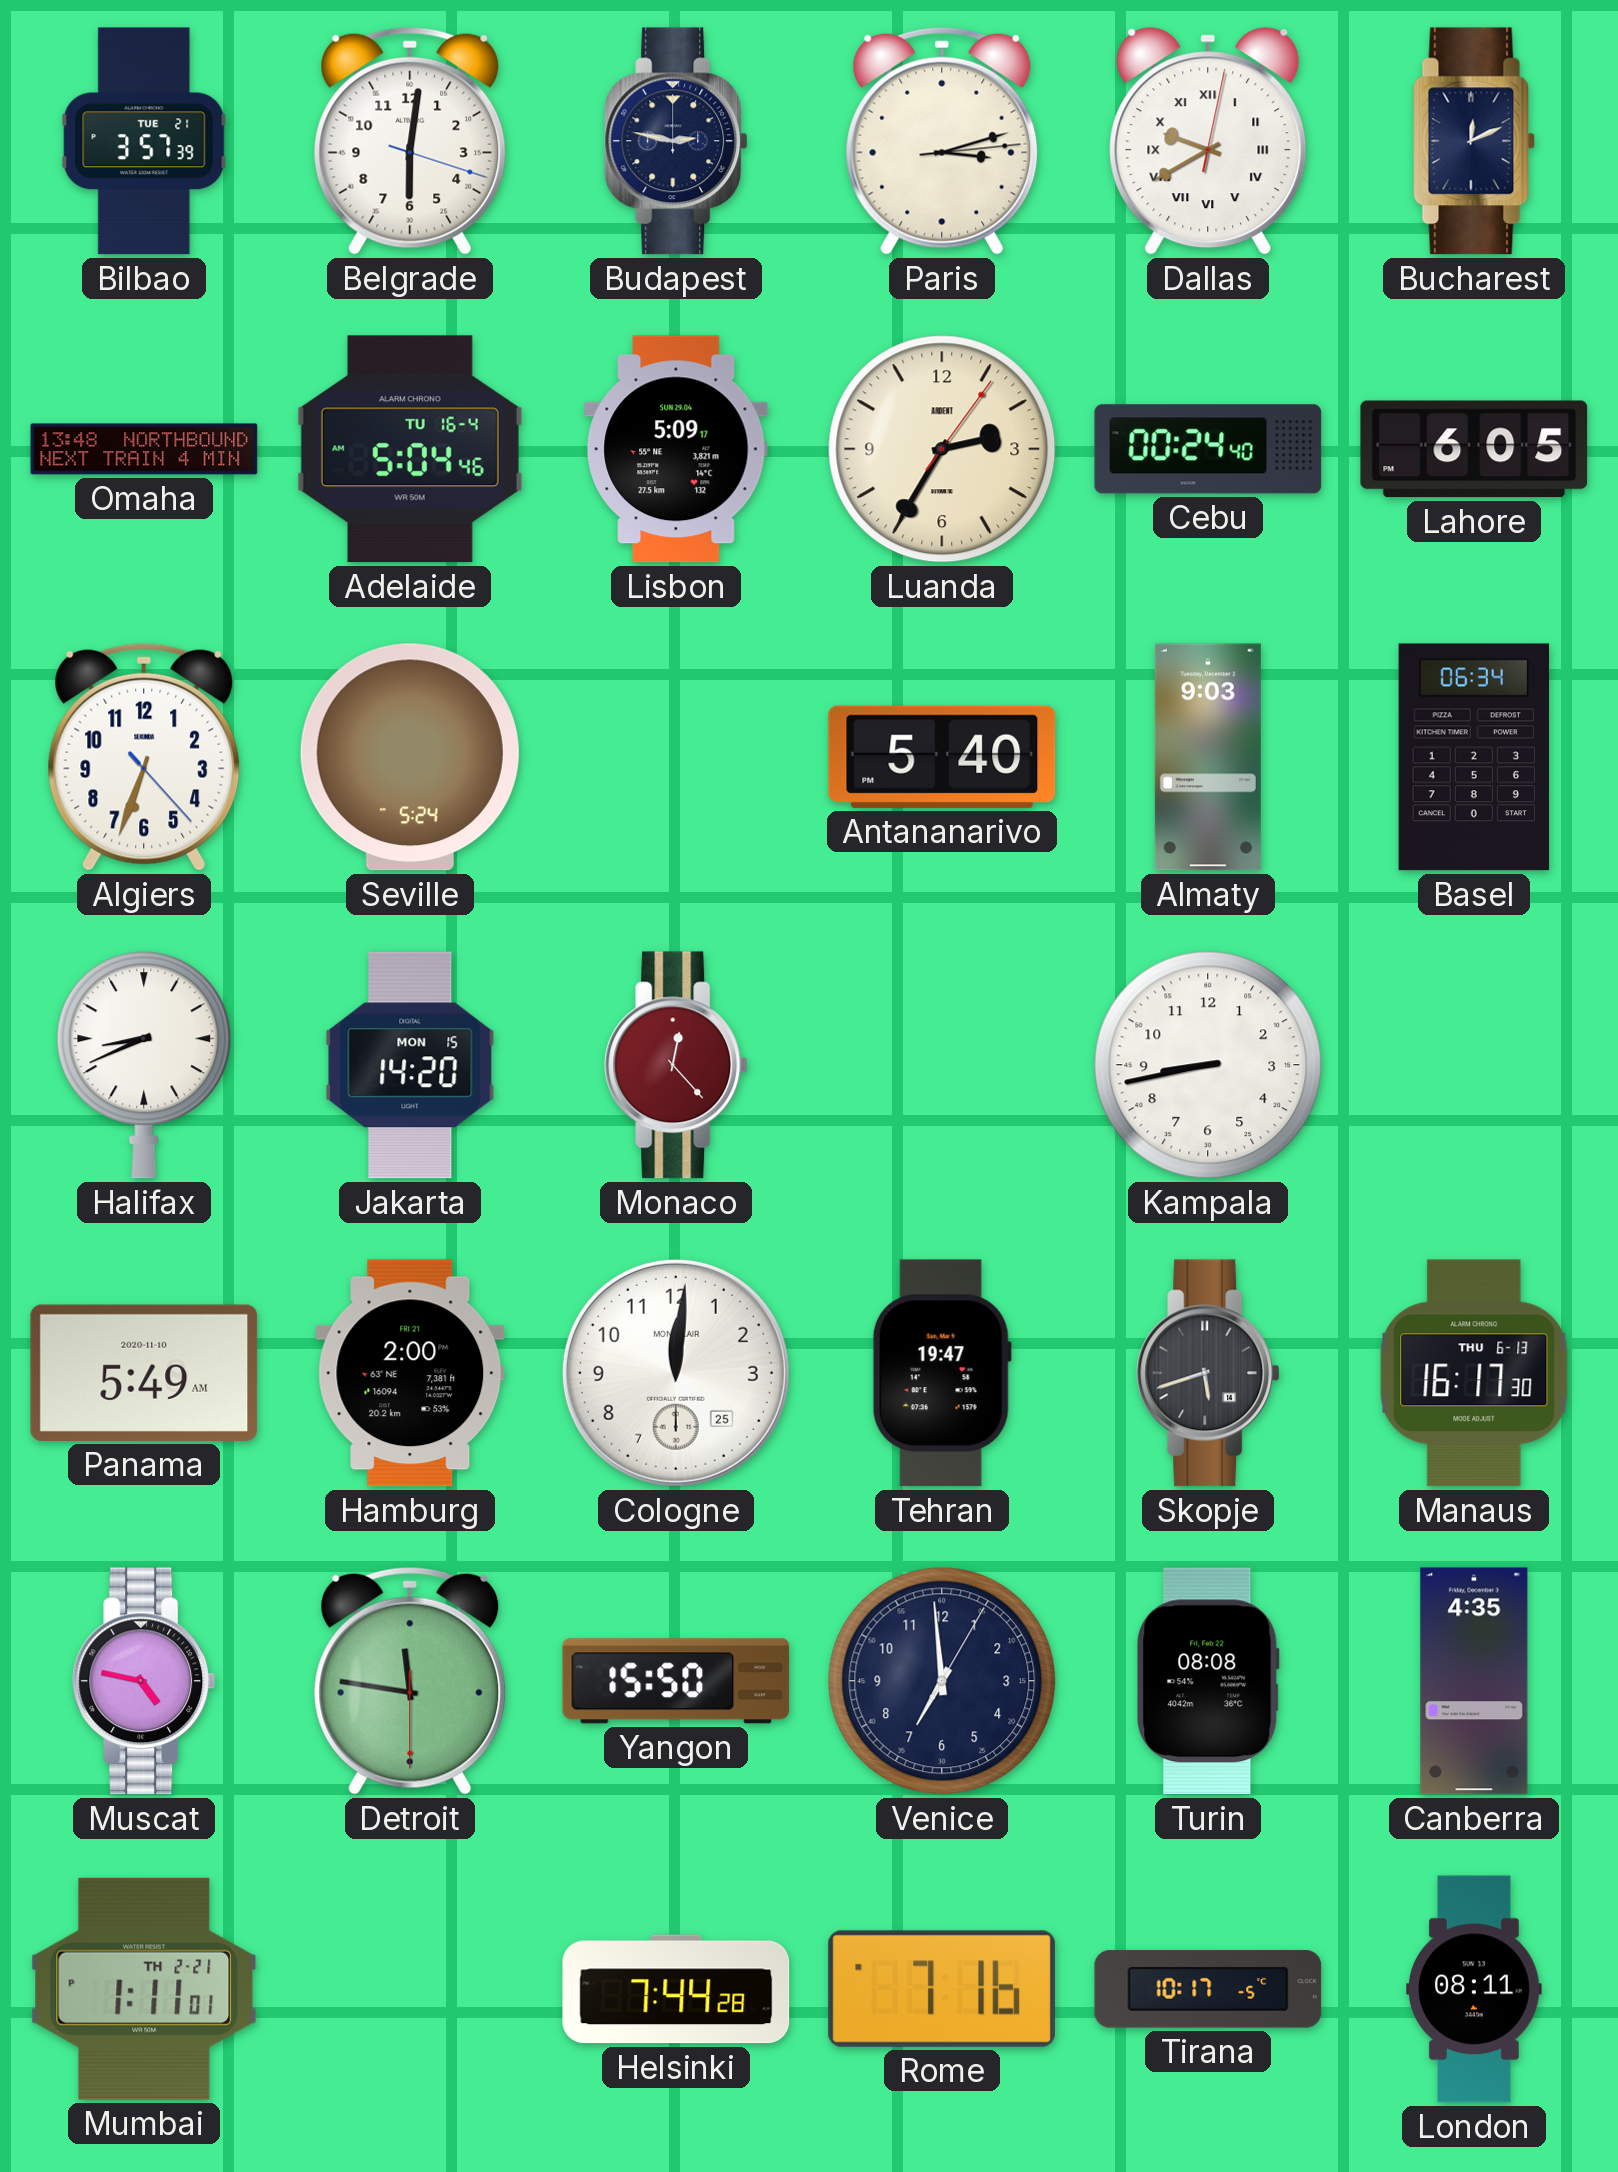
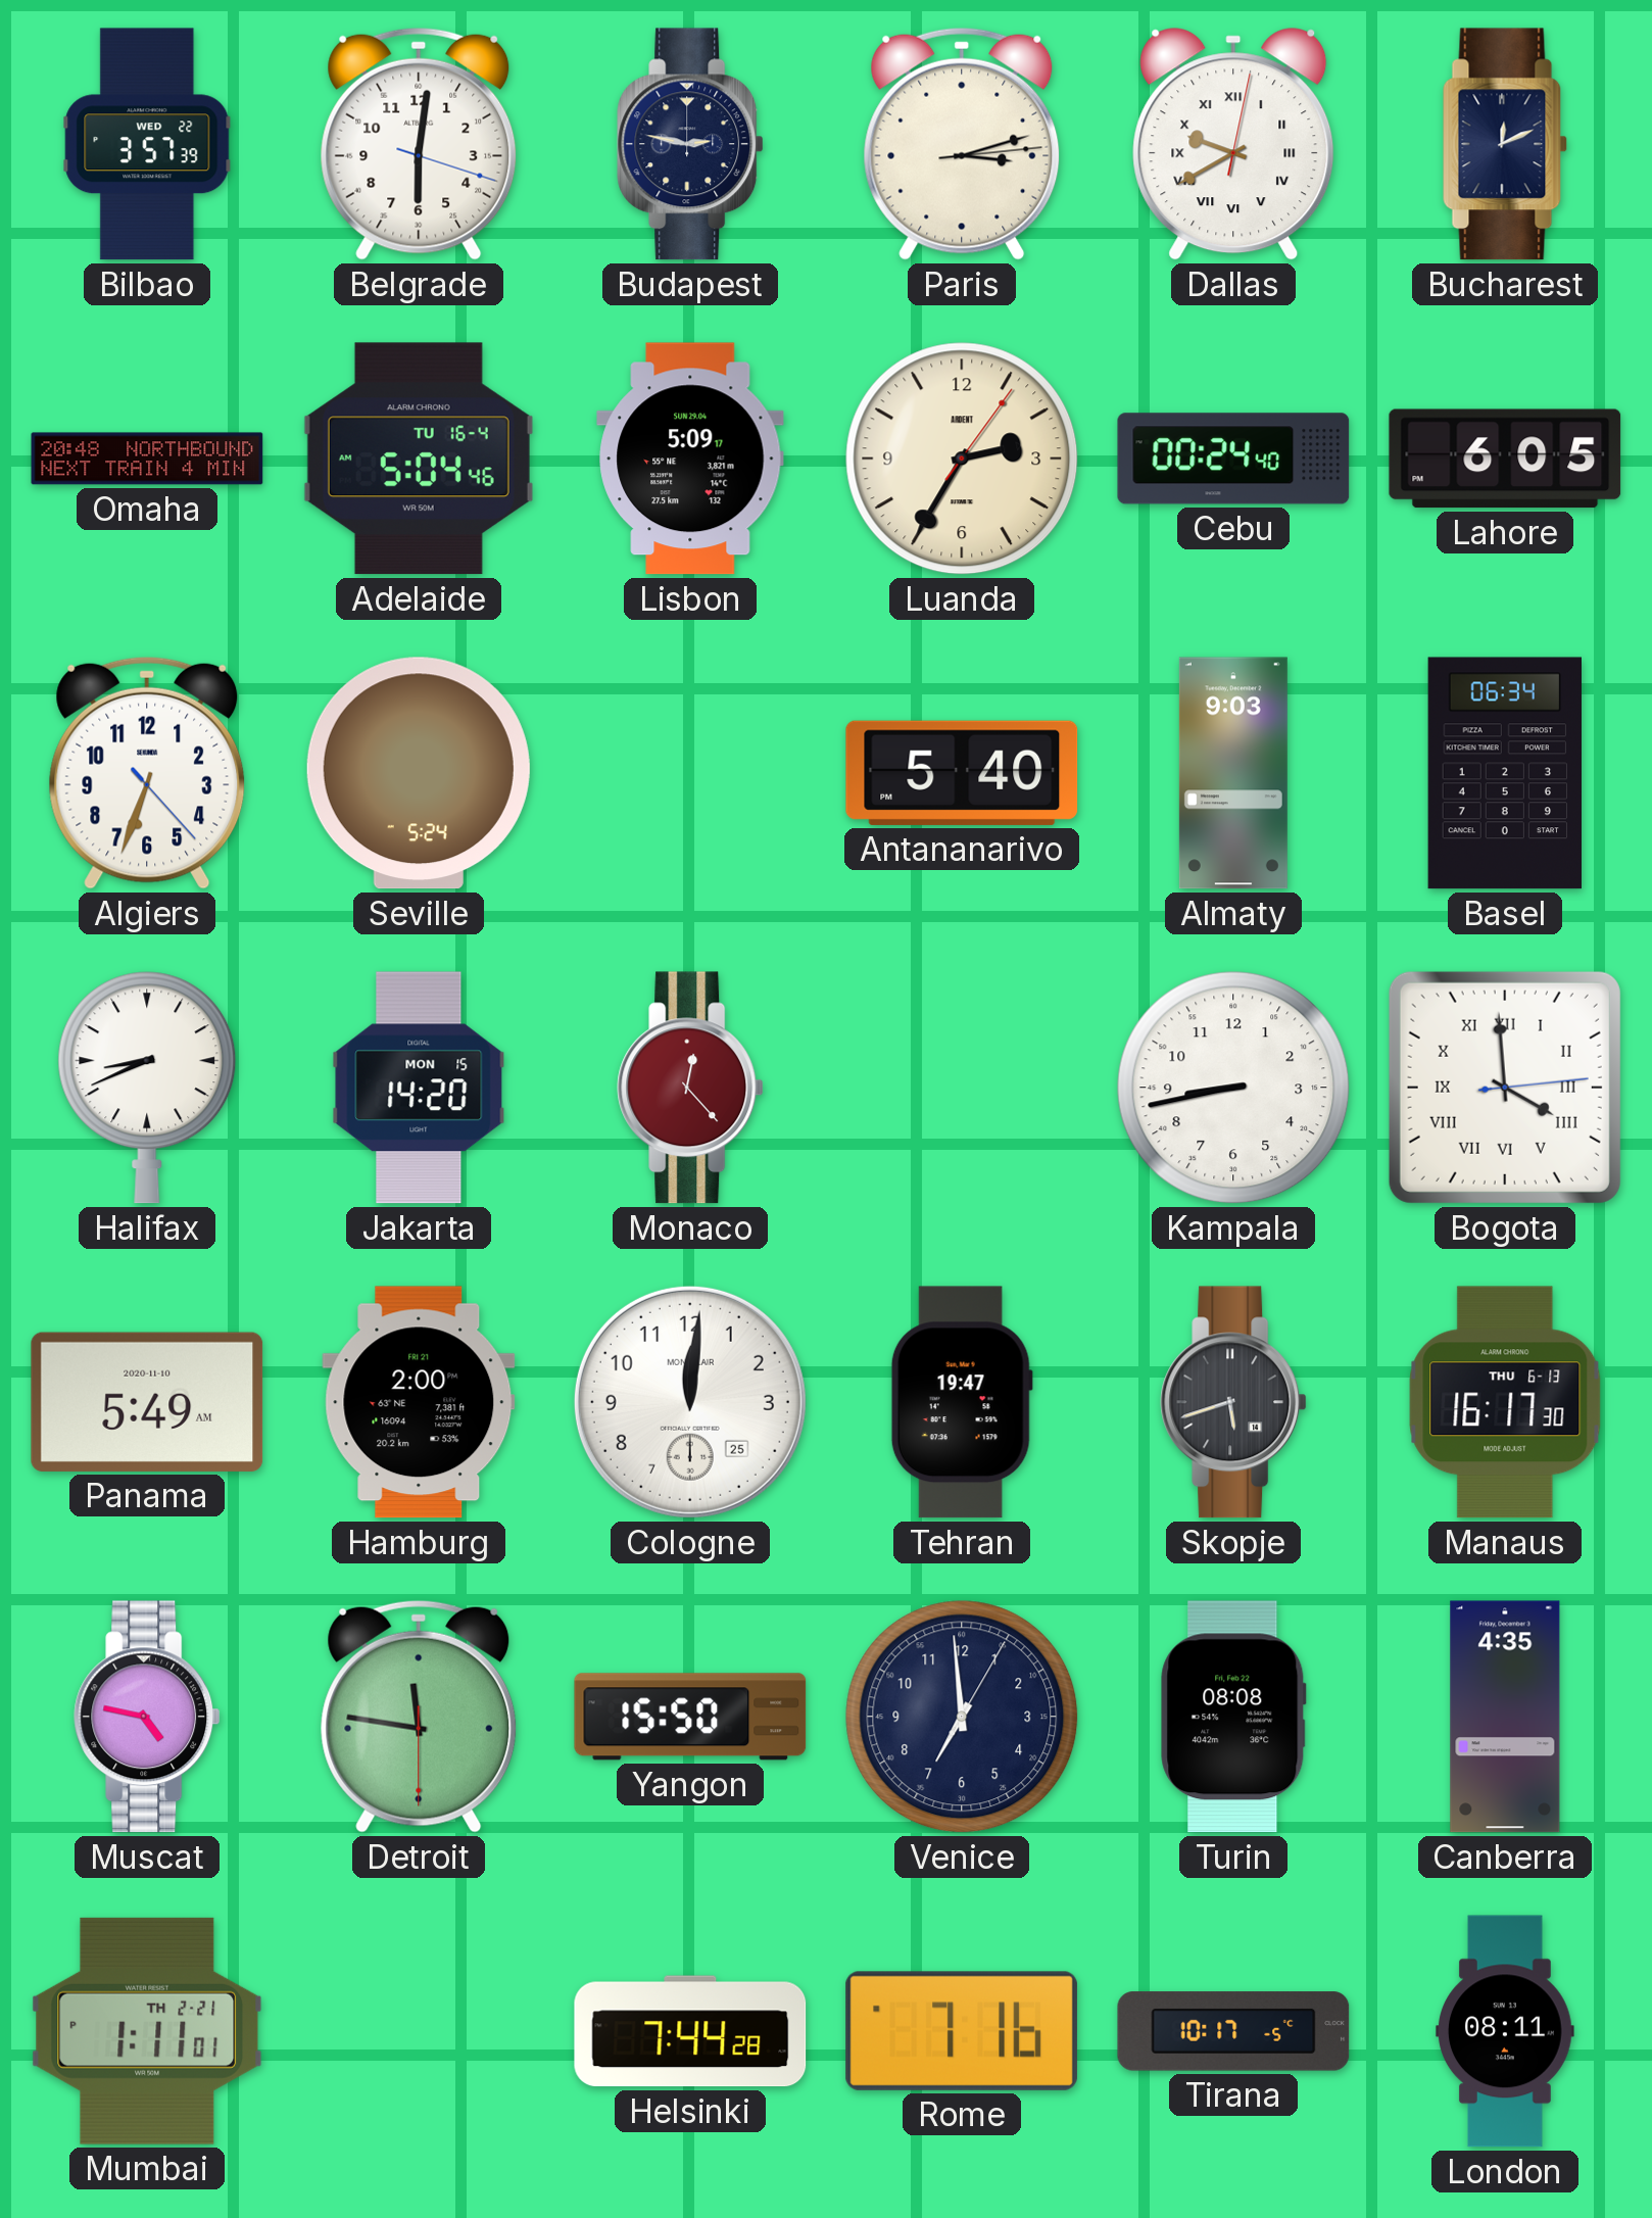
Bilbao date: TUE 21 -> WED 22
Omaha: 13:48 -> 20:48
Bogota: none -> 3:59
